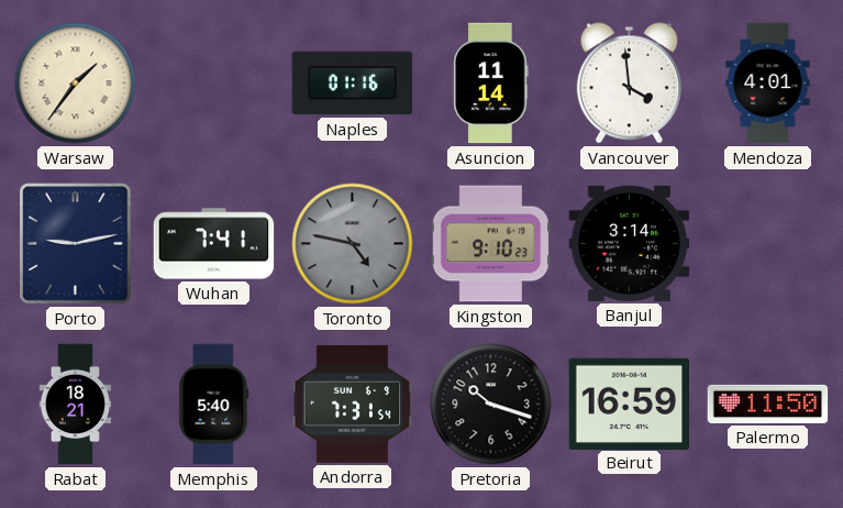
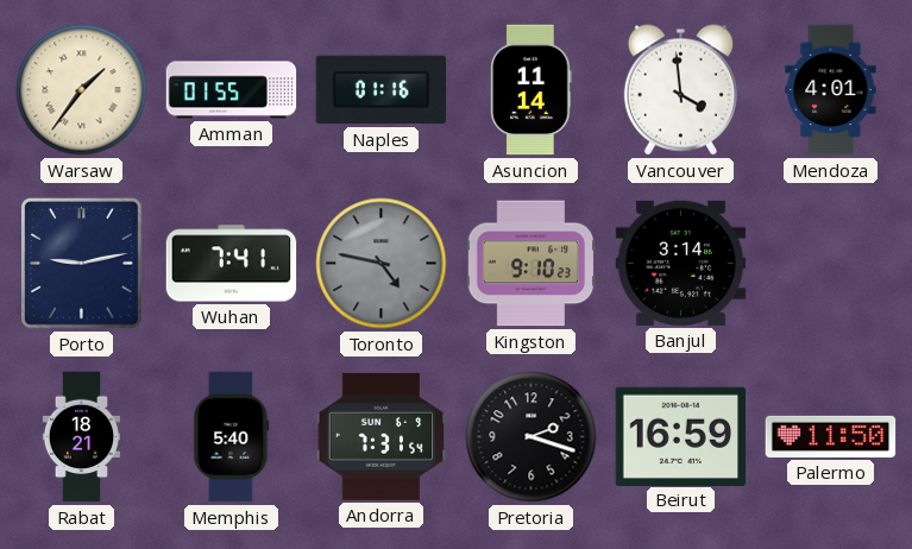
Amman: none -> 01:55
Pretoria: 10:18 -> 2:18
